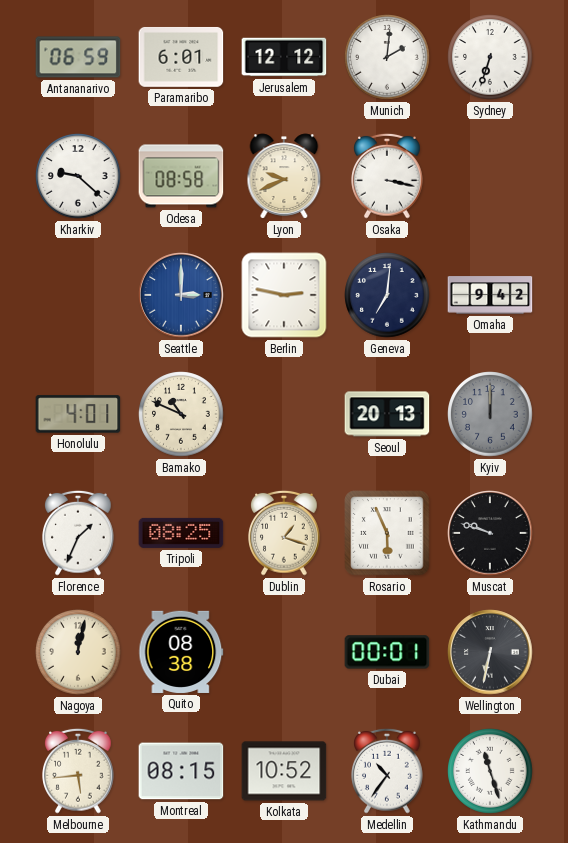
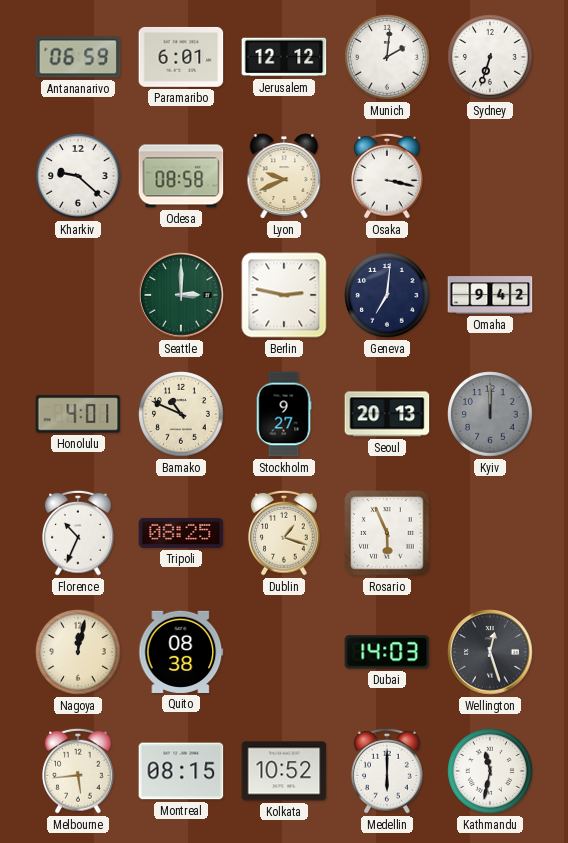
Seattle dial: blue -> green
Stockholm: none -> 9:27
Florence: 1:34 -> 10:34
Muscat: 9:48 -> none
Dubai: 00:01 -> 14:03
Wellington: 6:32 -> 12:27
Medellin: 10:36 -> 6:00
Kathmandu: 11:27 -> 11:32
